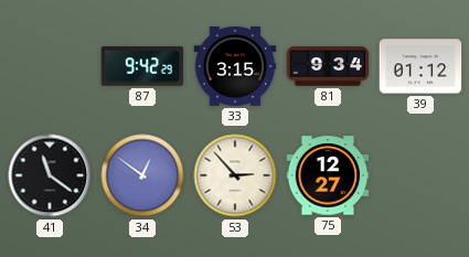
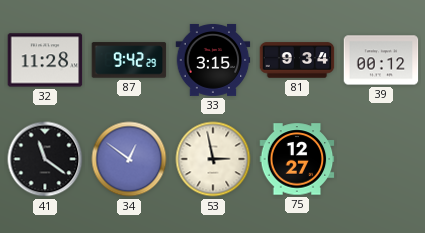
32: none -> 11:28
39: 01:12 -> 00:12
53: 2:53 -> 2:58
